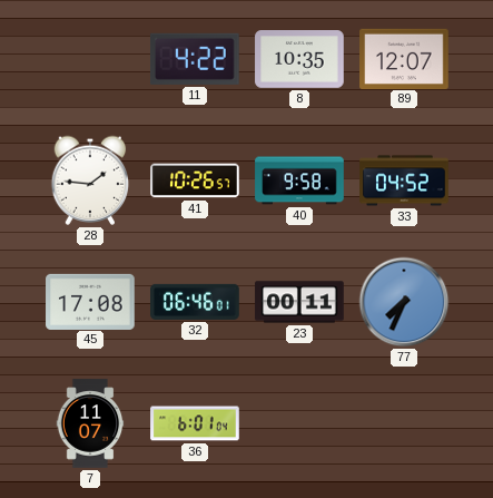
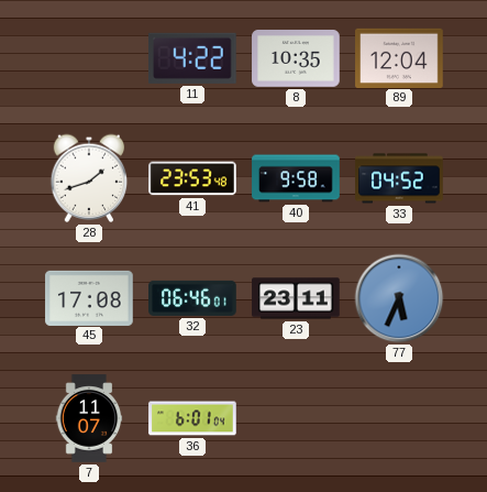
89: 12:07 -> 12:04
28: 1:46 -> 1:42
41: 10:26 -> 23:53
23: 00:11 -> 23:11
77: 7:34 -> 5:34
